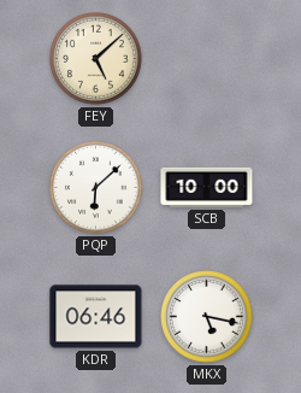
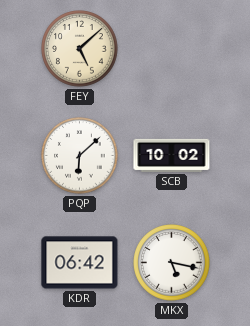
SCB: 10:00 -> 10:02
KDR: 06:46 -> 06:42
